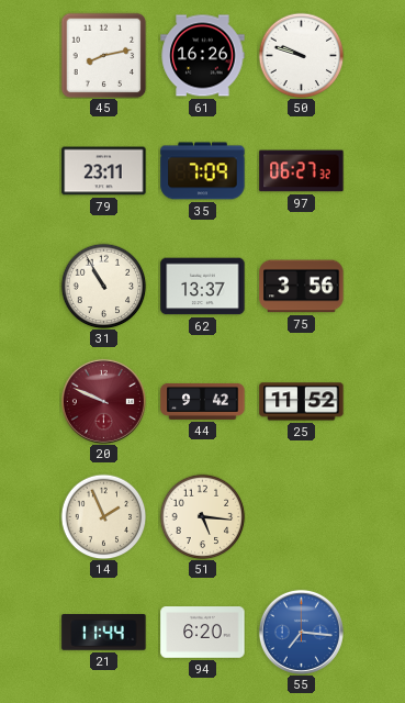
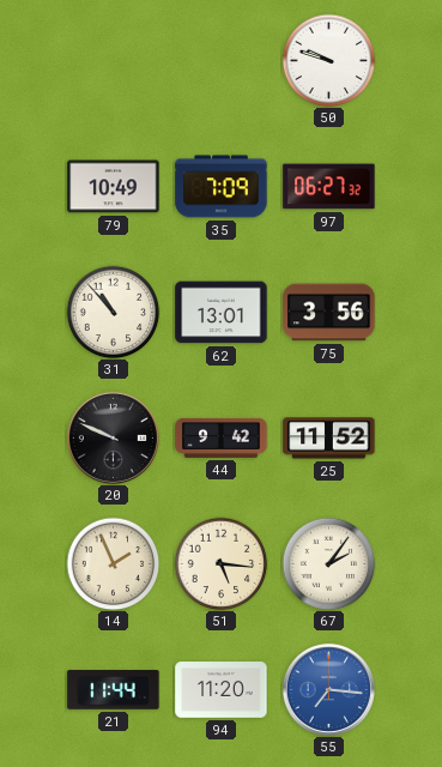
45: 8:13 -> none
61: 16:26 -> none
79: 23:11 -> 10:49
31: 10:55 -> 10:53
62: 13:37 -> 13:01
20 dial: burgundy -> black
67: none -> 2:06
94: 6:20 -> 11:20
